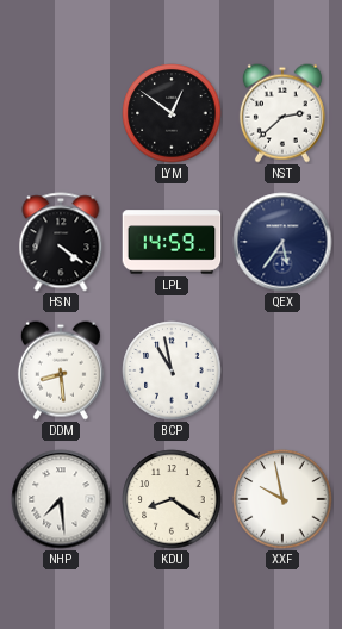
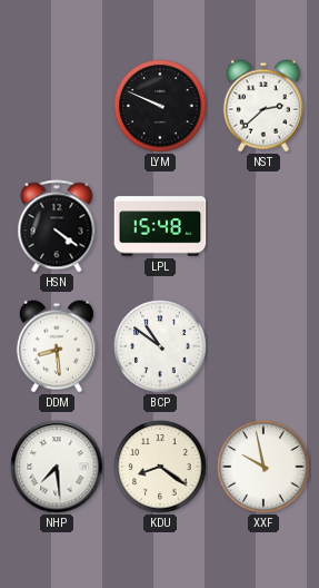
LYM: 12:51 -> 9:49
LPL: 14:59 -> 15:48
QEX: 5:36 -> none
BCP: 10:58 -> 10:51
